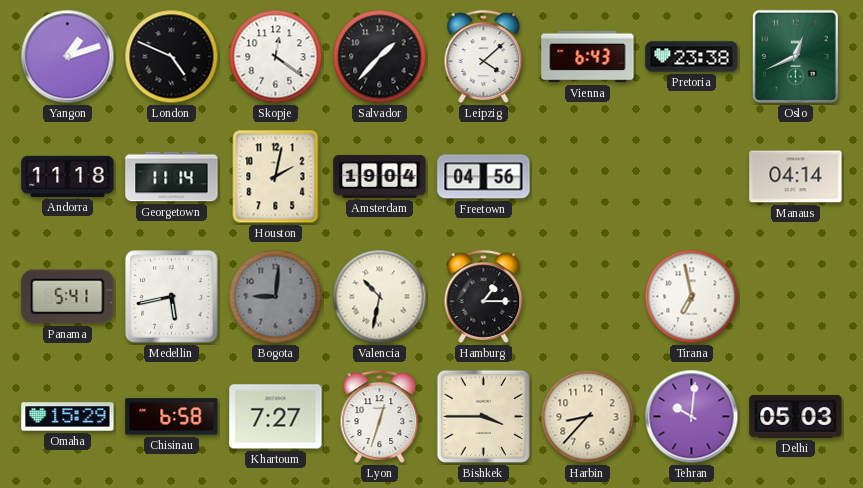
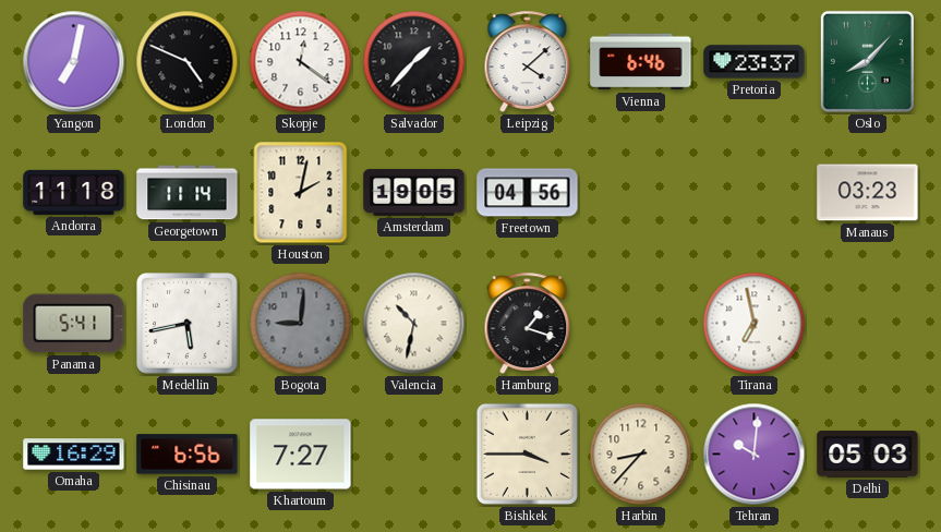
Yangon: 1:12 -> 7:02
Vienna: 6:43 -> 6:46
Pretoria: 23:38 -> 23:37
Oslo: 12:41 -> 8:07
Amsterdam: 19:04 -> 19:05
Manaus: 04:14 -> 03:23
Hamburg: 1:15 -> 1:18
Omaha: 15:29 -> 16:29
Chisinau: 6:58 -> 6:56
Lyon: 12:33 -> none
